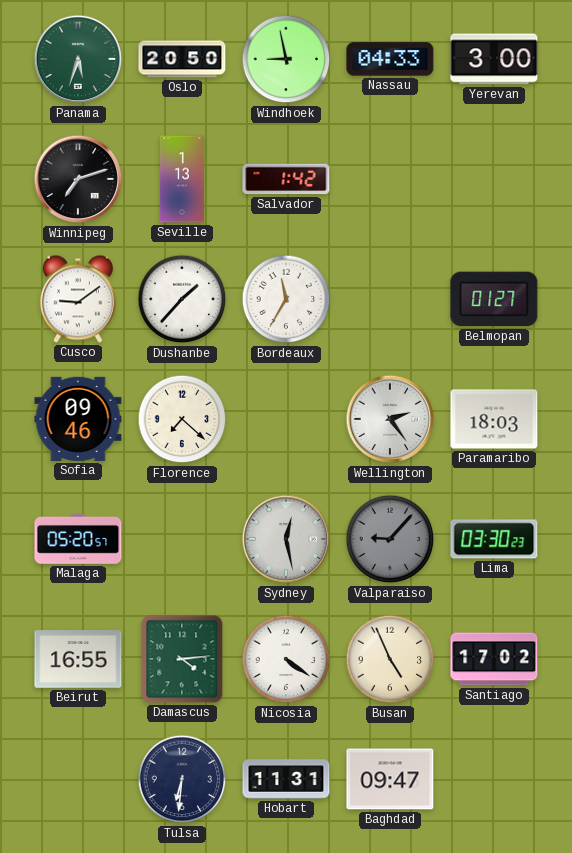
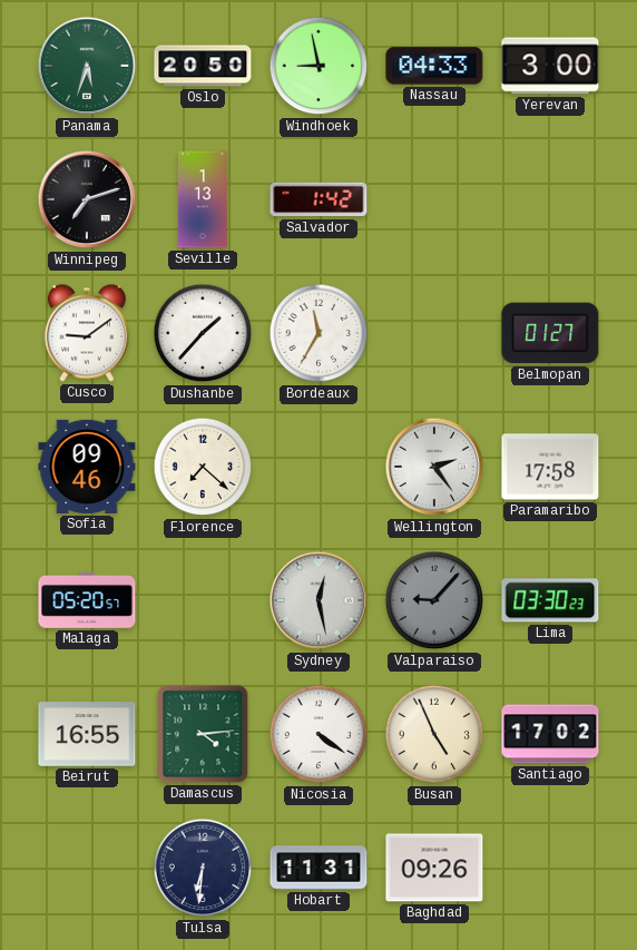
Paramaribo: 18:03 -> 17:58
Baghdad: 09:47 -> 09:26
